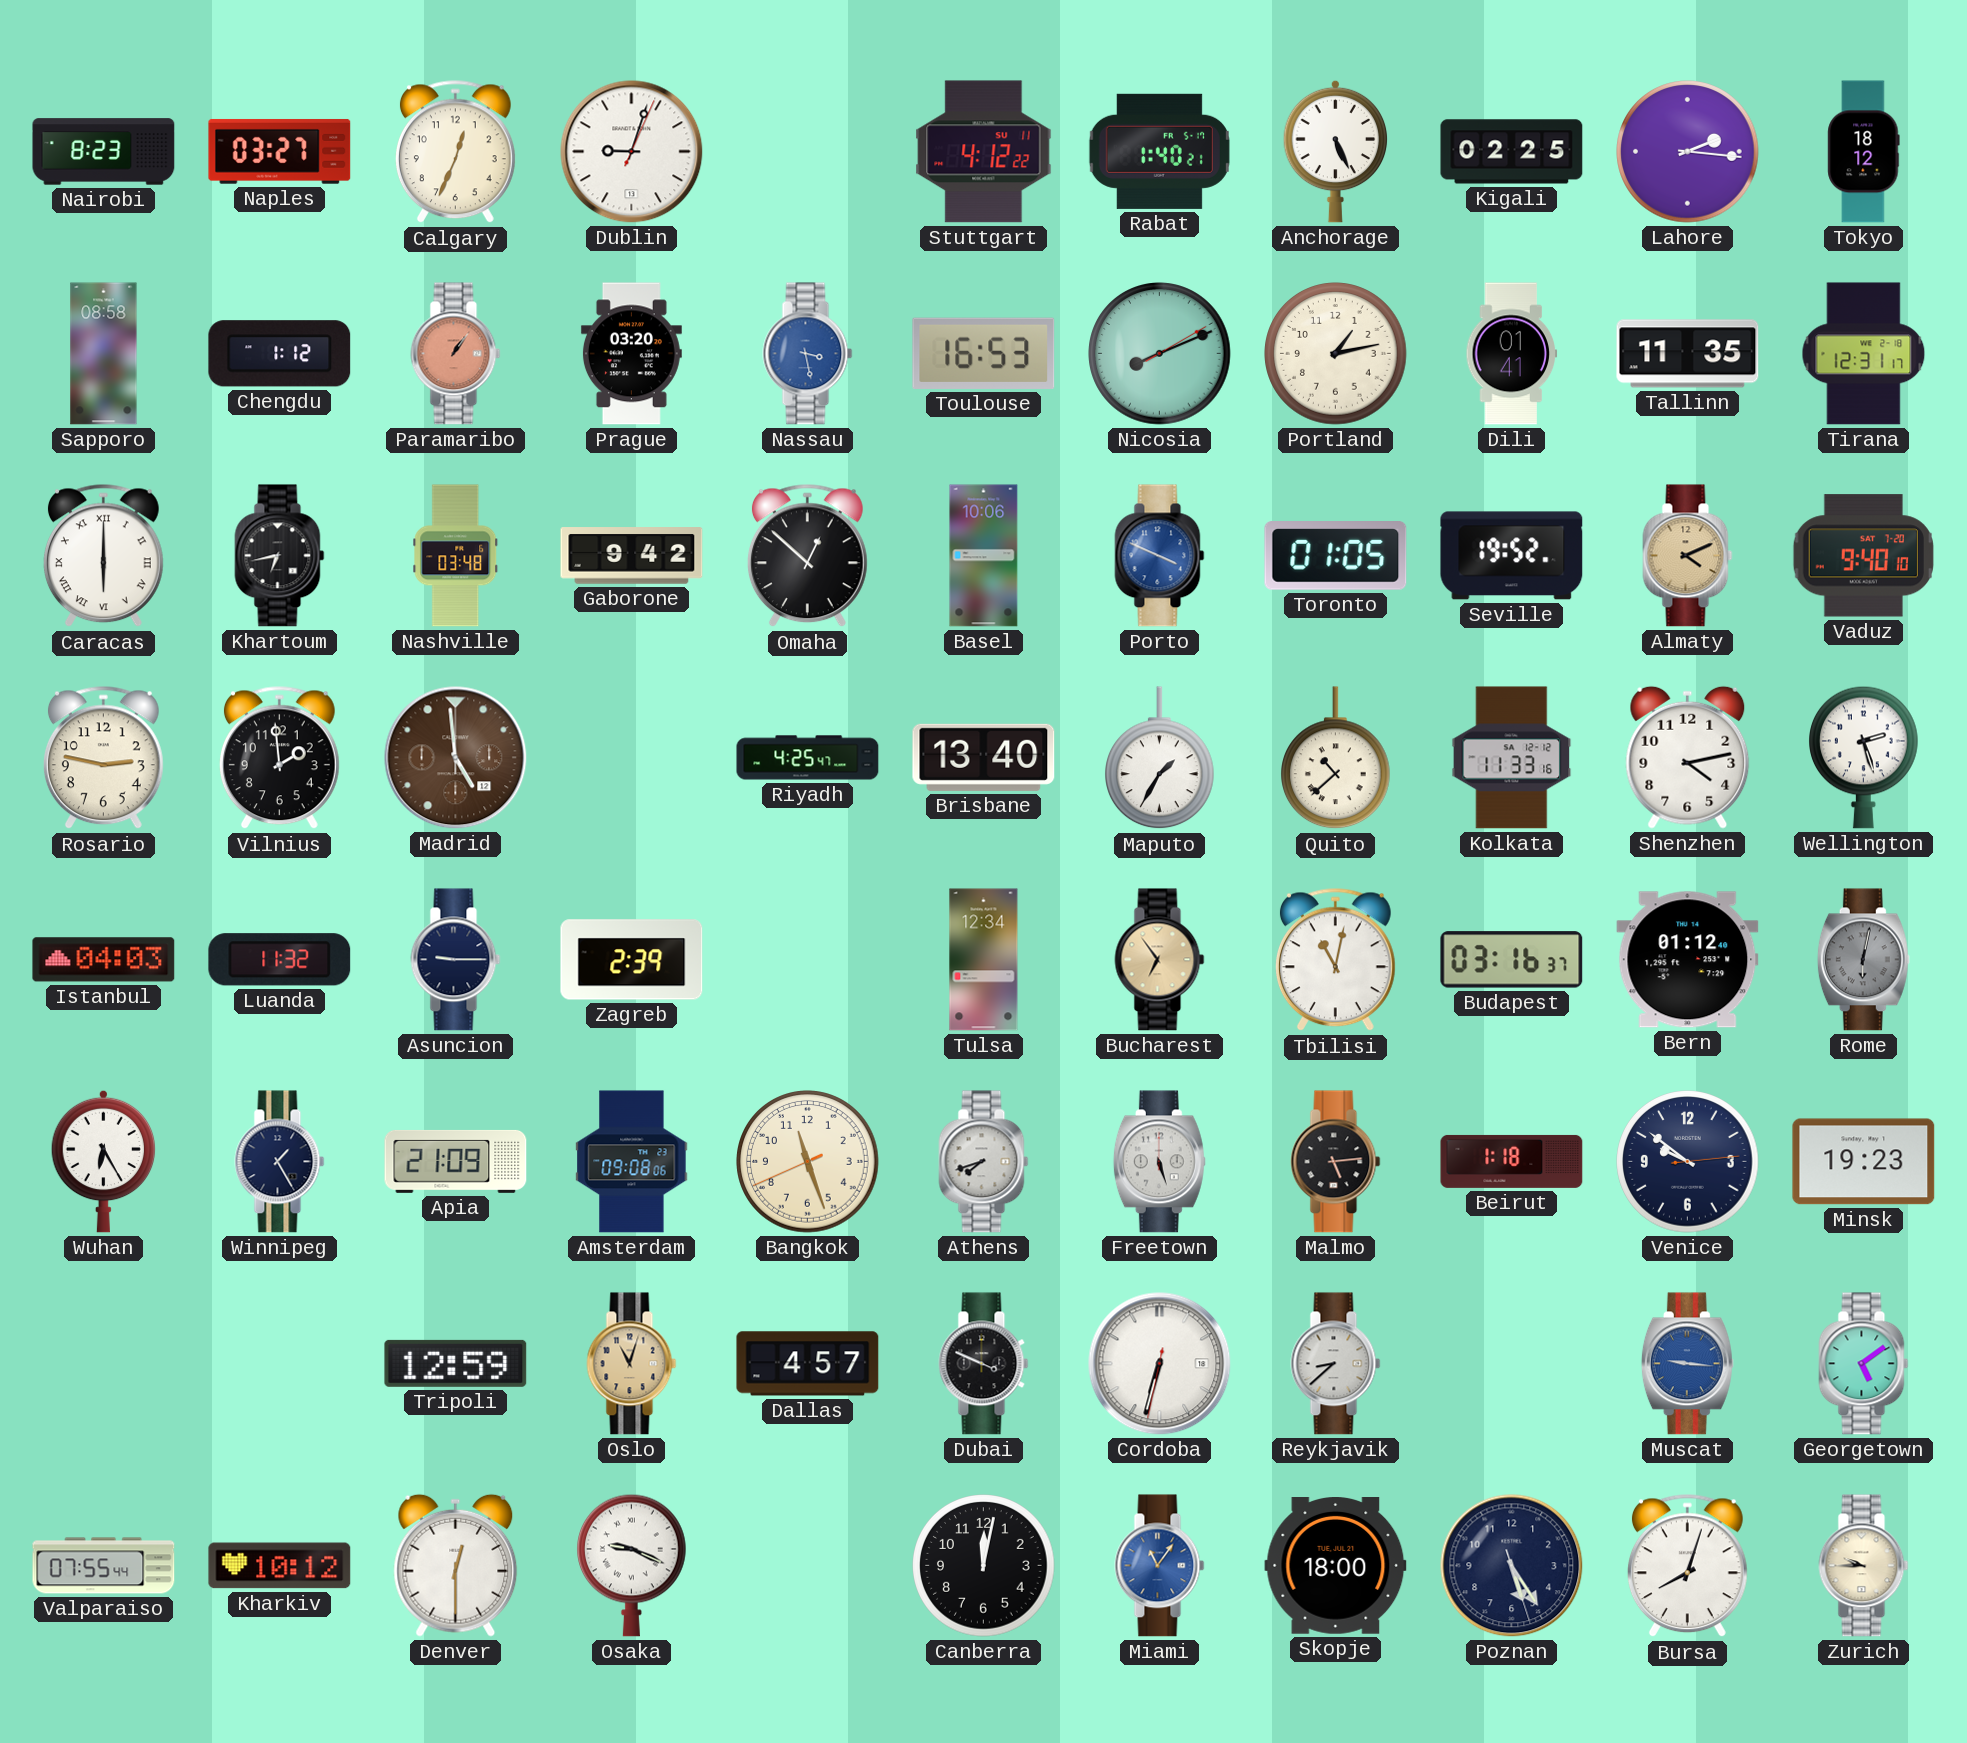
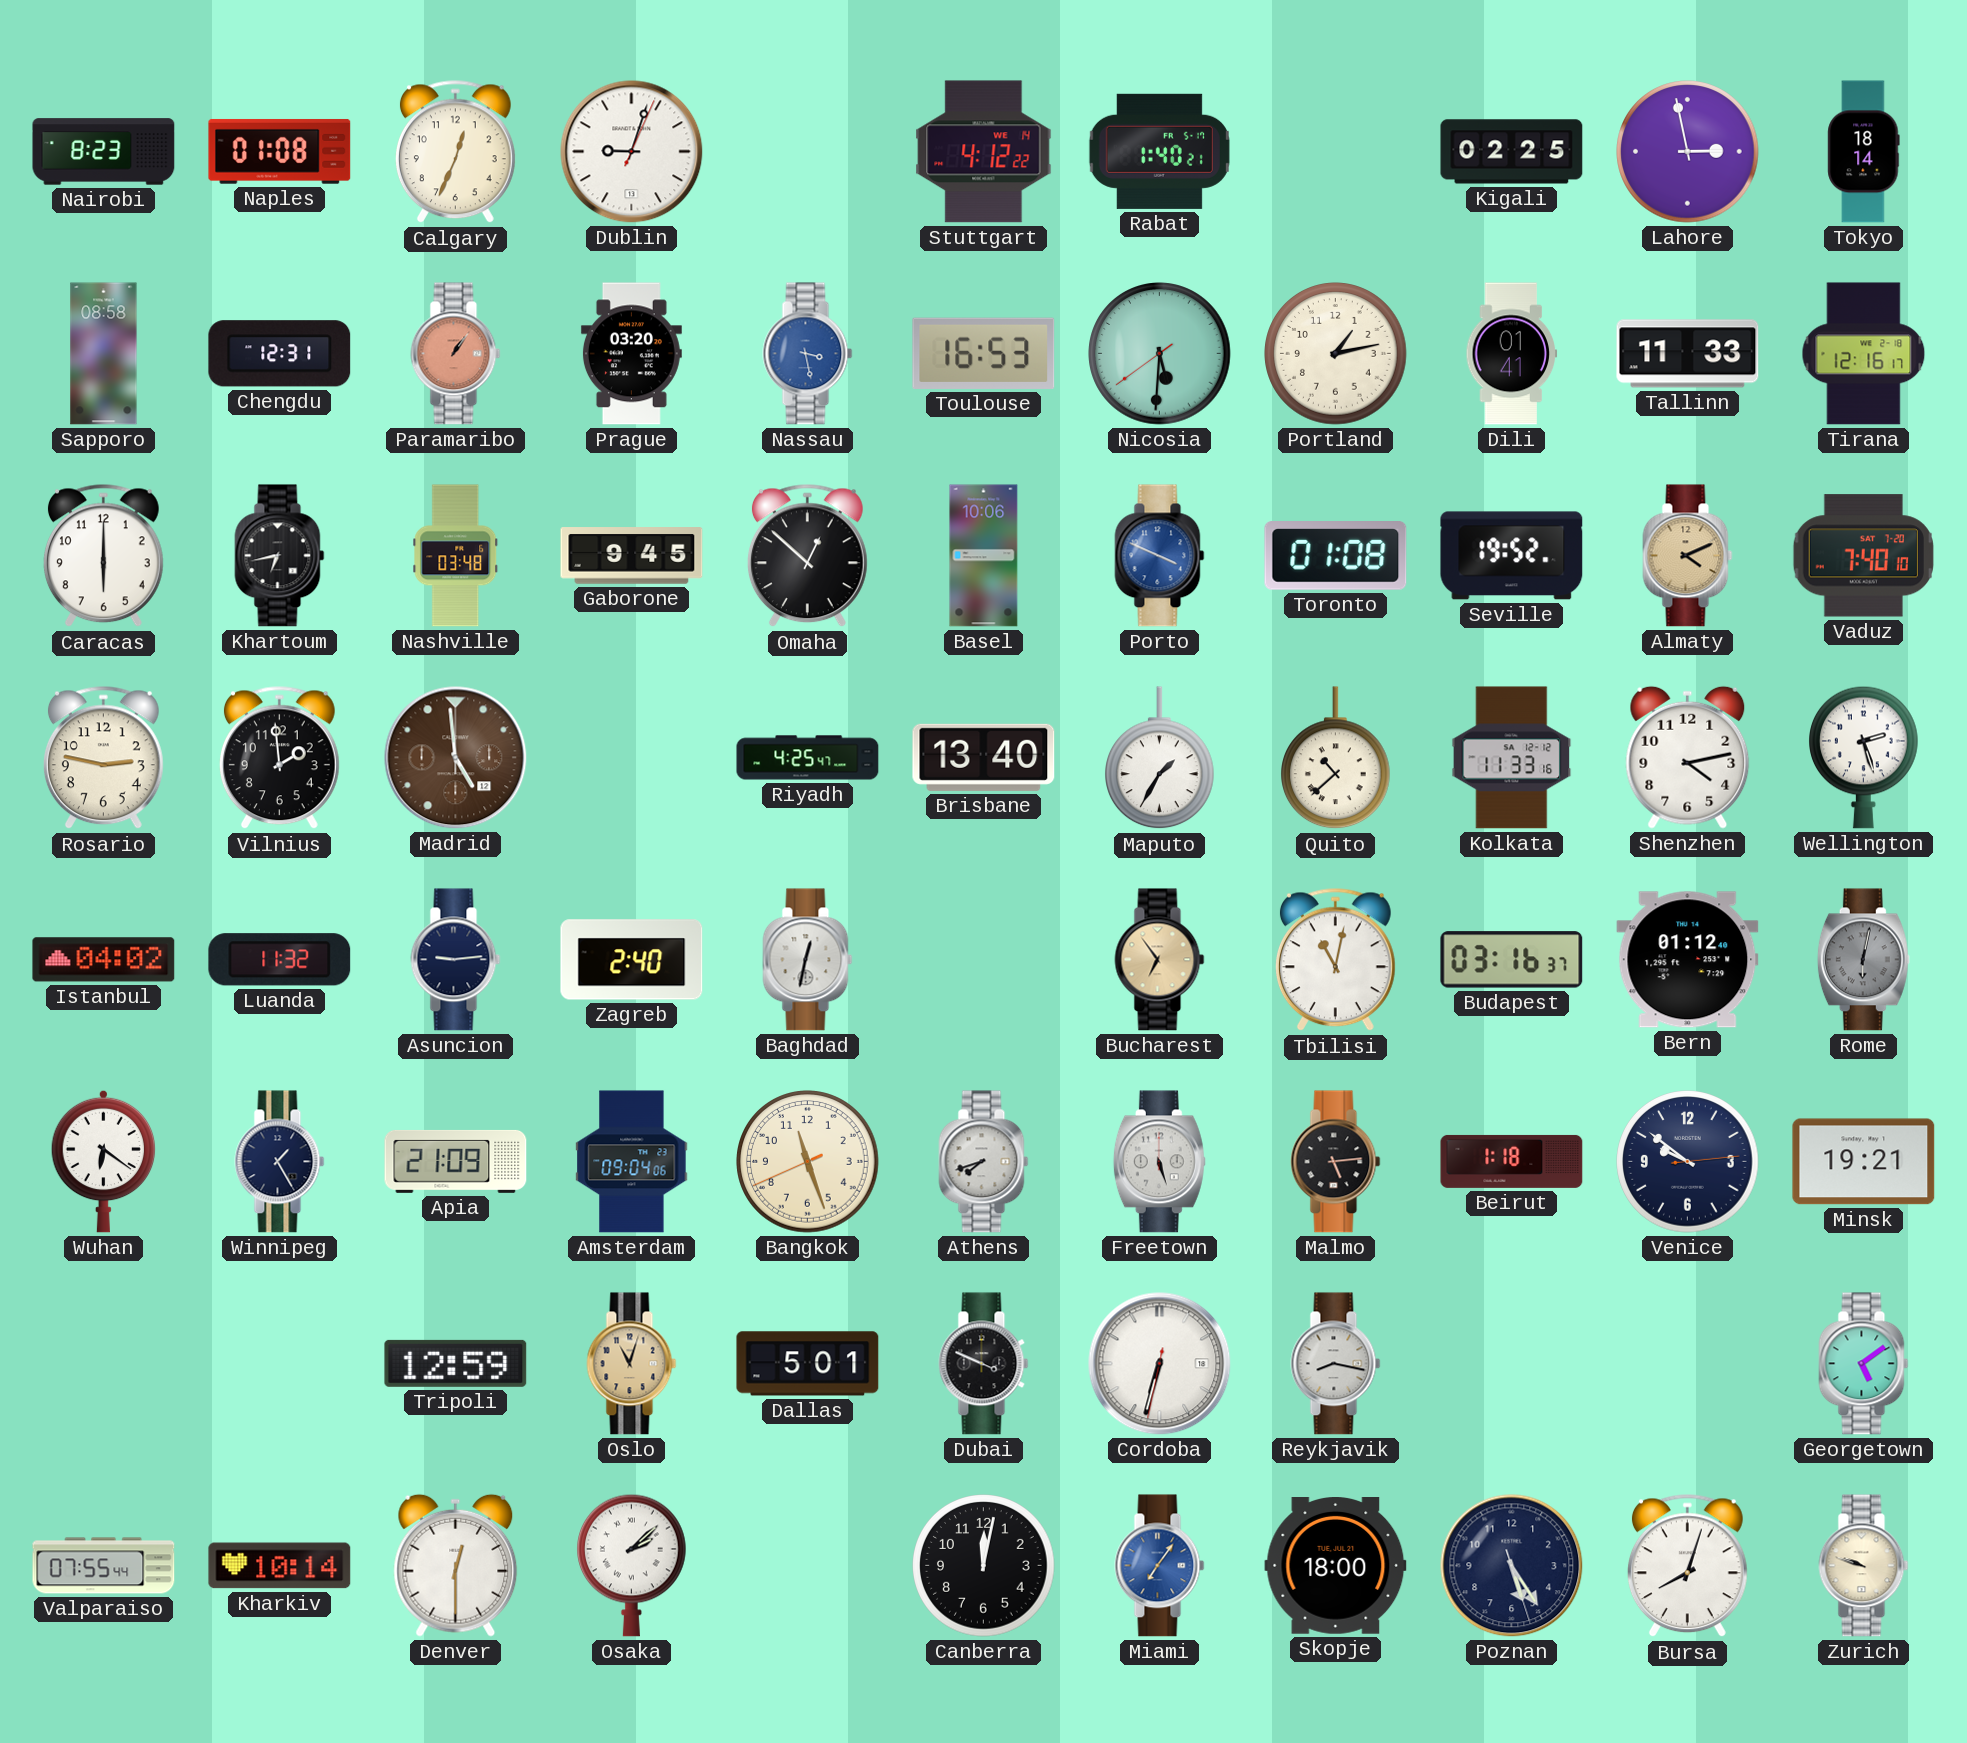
Naples: 03:27 -> 01:08
Stuttgart date: SU 11 -> WE 14
Anchorage: 5:26 -> none
Lahore: 2:16 -> 2:58
Tokyo: 18:12 -> 18:14
Chengdu: 1:12 -> 12:31
Nicosia: 8:11 -> 5:30
Tallinn: 11:35 -> 11:33
Tirana: 12:31 -> 12:16
Caracas numerals: Roman -> Arabic
Gaborone: 9:42 -> 9:45
Toronto: 01:05 -> 01:08
Vaduz: 9:40 -> 7:40
Istanbul: 04:03 -> 04:02
Asuncion: 9:15 -> 9:14
Zagreb: 2:39 -> 2:40
Baghdad: none -> 12:32
Tulsa: 12:34 -> none
Wuhan: 6:25 -> 6:21
Amsterdam: 09:08 -> 09:04
Minsk: 19:23 -> 19:21
Dallas: 4:57 -> 5:01
Reykjavik: 8:38 -> 8:17
Muscat: 9:16 -> none
Kharkiv: 10:12 -> 10:14
Osaka: 9:19 -> 2:08
Miami: 11:06 -> 7:06
Zurich: 9:45 -> 9:48
